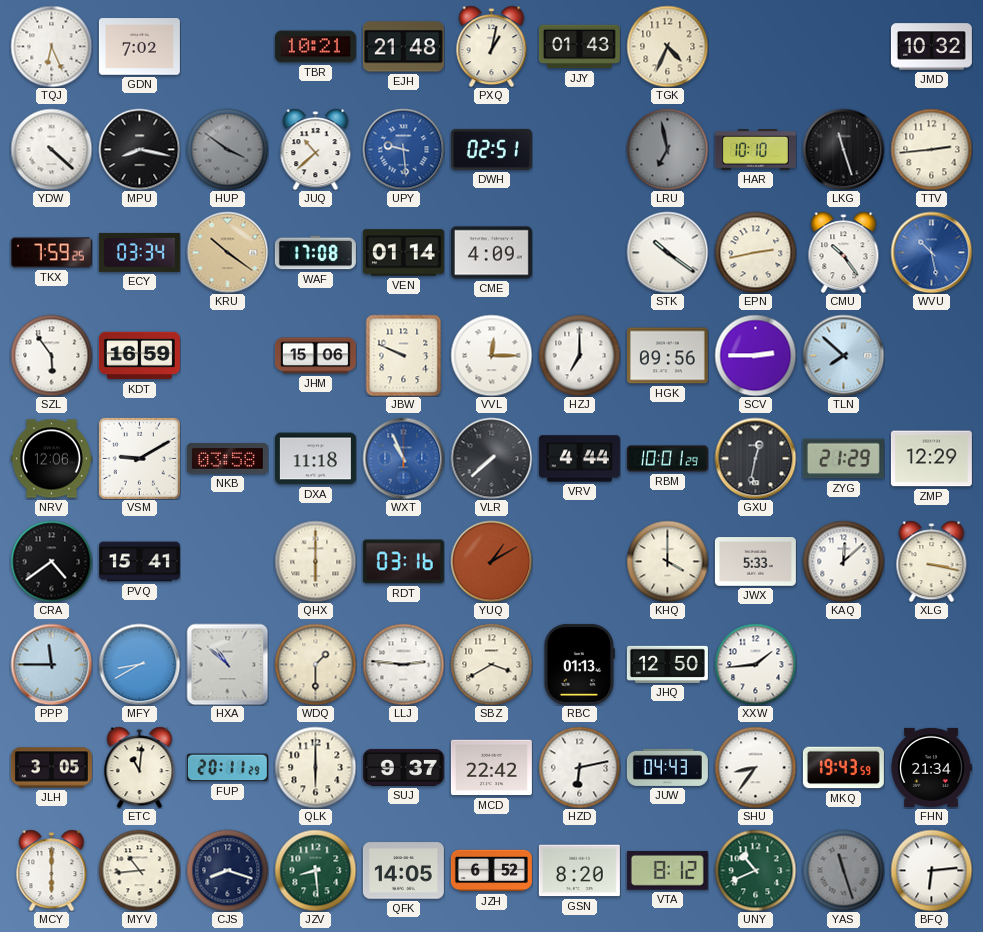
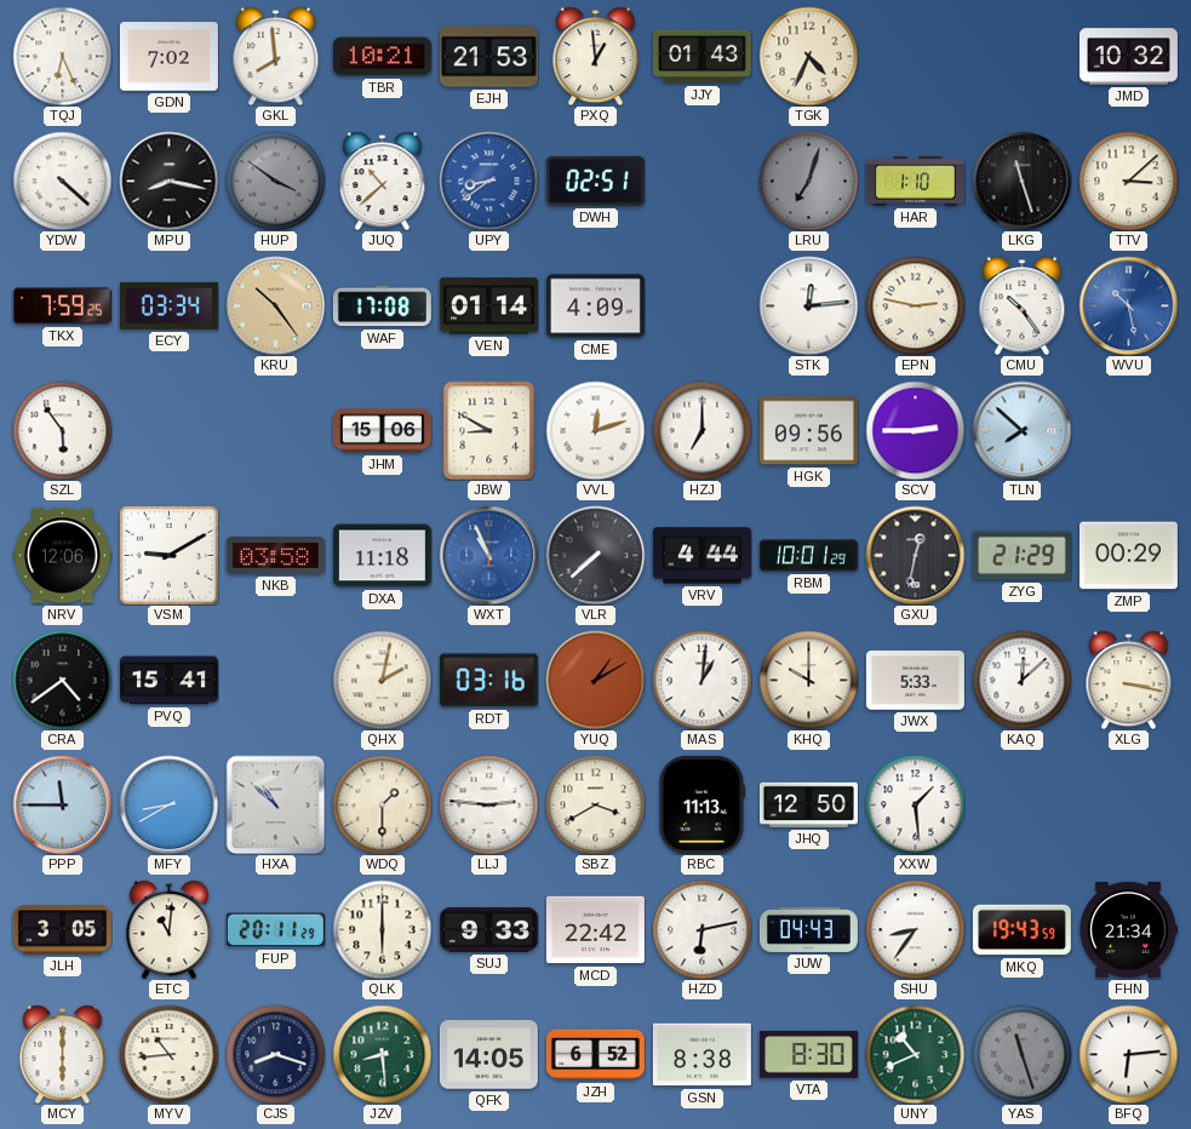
GKL: none -> 7:59
EJH: 21:48 -> 21:53
PXQ: 1:02 -> 12:59
UPY: 9:29 -> 8:39
LRU: 6:58 -> 7:03
HAR: 10:10 -> 1:10
TTV: 2:44 -> 3:08
KRU: 10:21 -> 10:24
STK: 10:21 -> 12:14
EPN: 2:43 -> 2:47
KDT: 16:59 -> none
JBW: 9:49 -> 8:50
VVL: 12:15 -> 12:12
ZMP: 12:29 -> 00:29
QHX: 6:00 -> 2:02
MAS: none -> 1:01
KHQ: 4:00 -> 10:00
RBC: 01:13 -> 11:13
XXW: 1:44 -> 1:29
SUJ: 9:37 -> 9:33
GSN: 8:20 -> 8:38
VTA: 8:12 -> 8:30
